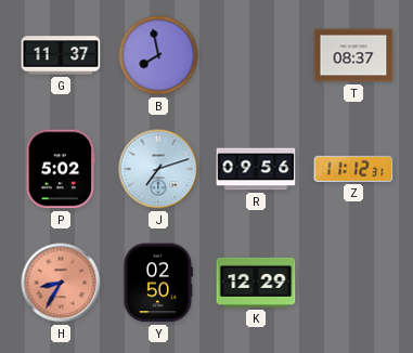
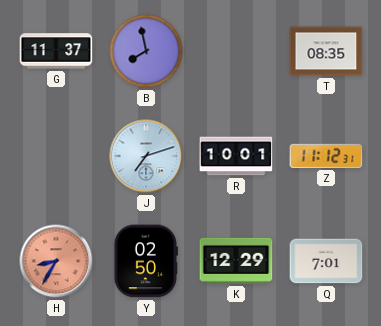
T: 08:37 -> 08:35
P: 5:02 -> none
R: 09:56 -> 10:01
Q: none -> 7:01
